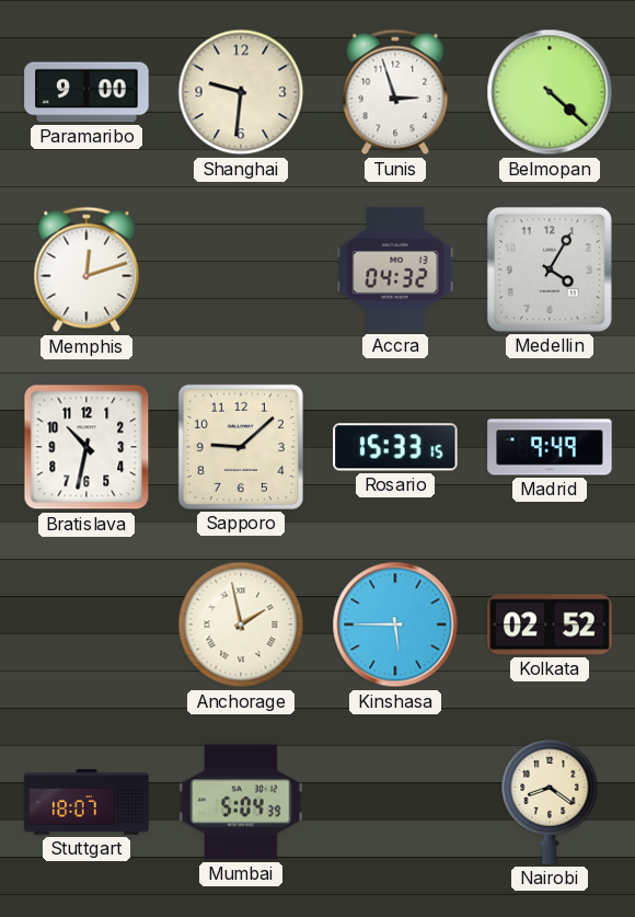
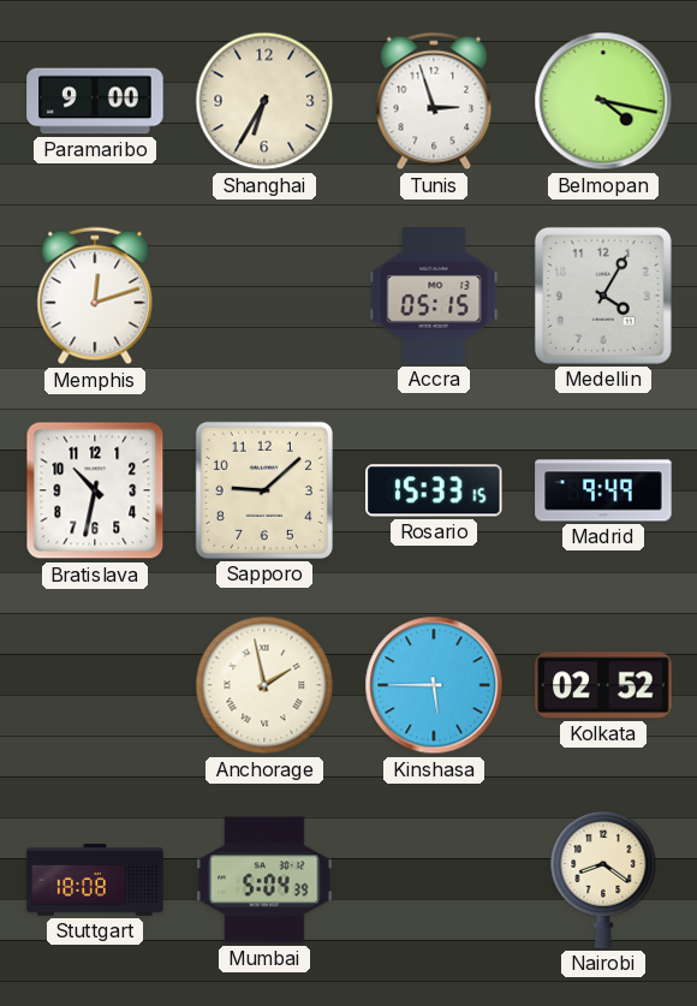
Shanghai: 9:31 -> 6:35
Belmopan: 4:22 -> 4:17
Accra: 04:32 -> 05:15
Stuttgart: 18:07 -> 18:08
